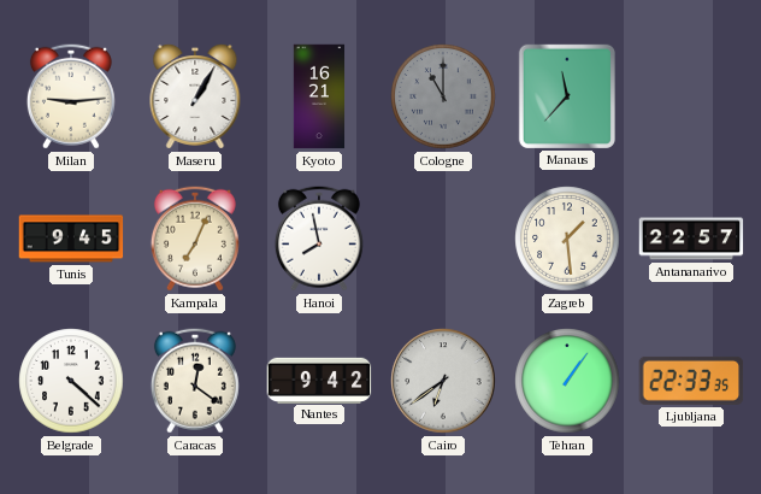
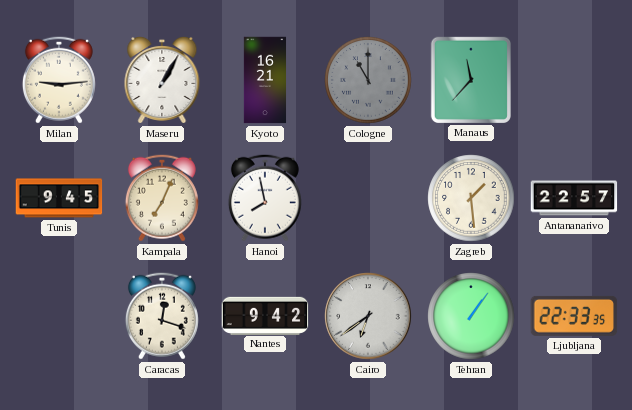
Belgrade: 4:22 -> none
Caracas: 12:21 -> 12:18
